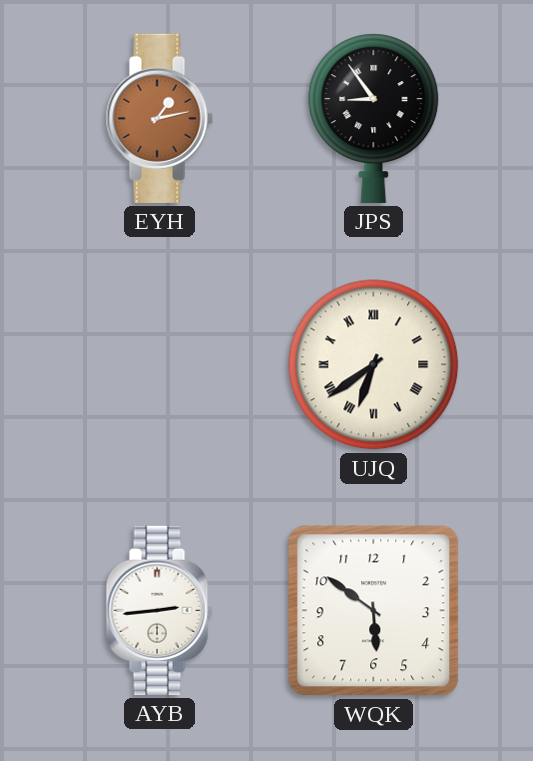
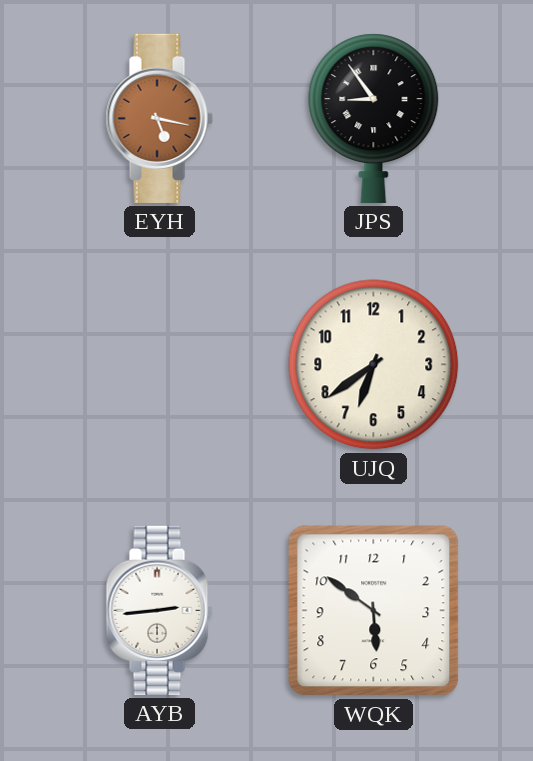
EYH: 1:13 -> 5:17
UJQ numerals: Roman -> Arabic
